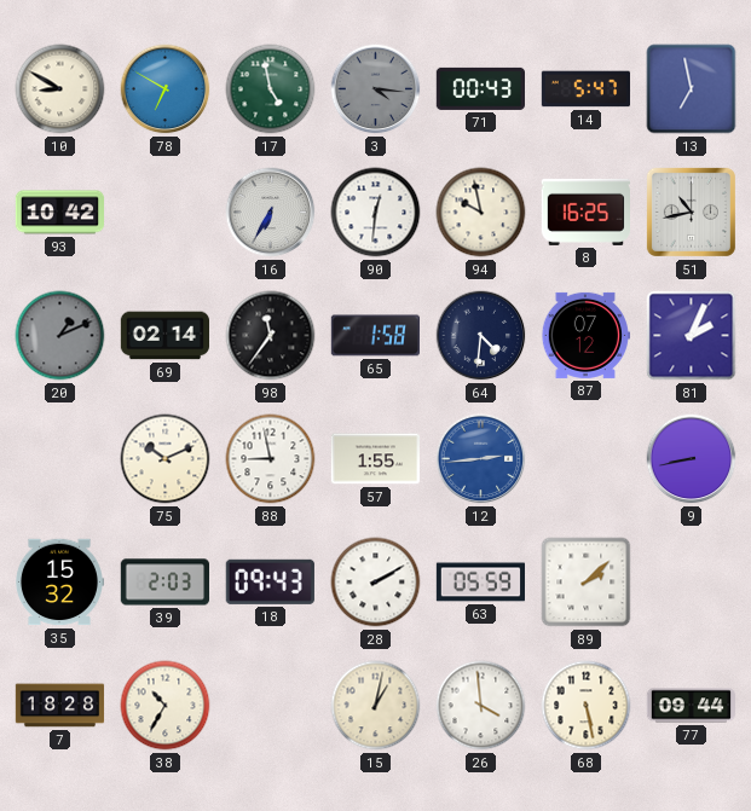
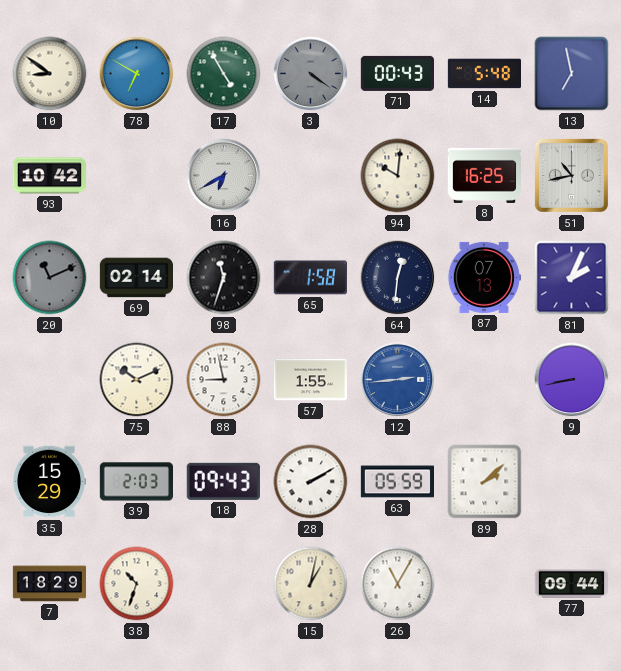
10: 8:50 -> 8:51
17: 4:58 -> 4:55
3: 4:16 -> 4:21
14: 5:47 -> 5:48
16: 6:35 -> 6:40
90: 12:31 -> none
94: 9:58 -> 10:01
20: 1:11 -> 11:11
98: 11:36 -> 11:33
64: 4:31 -> 12:31
87: 07:12 -> 07:13
35: 15:32 -> 15:29
7: 18:28 -> 18:29
38: 10:35 -> 10:33
26: 3:59 -> 11:05
68: 5:28 -> none
